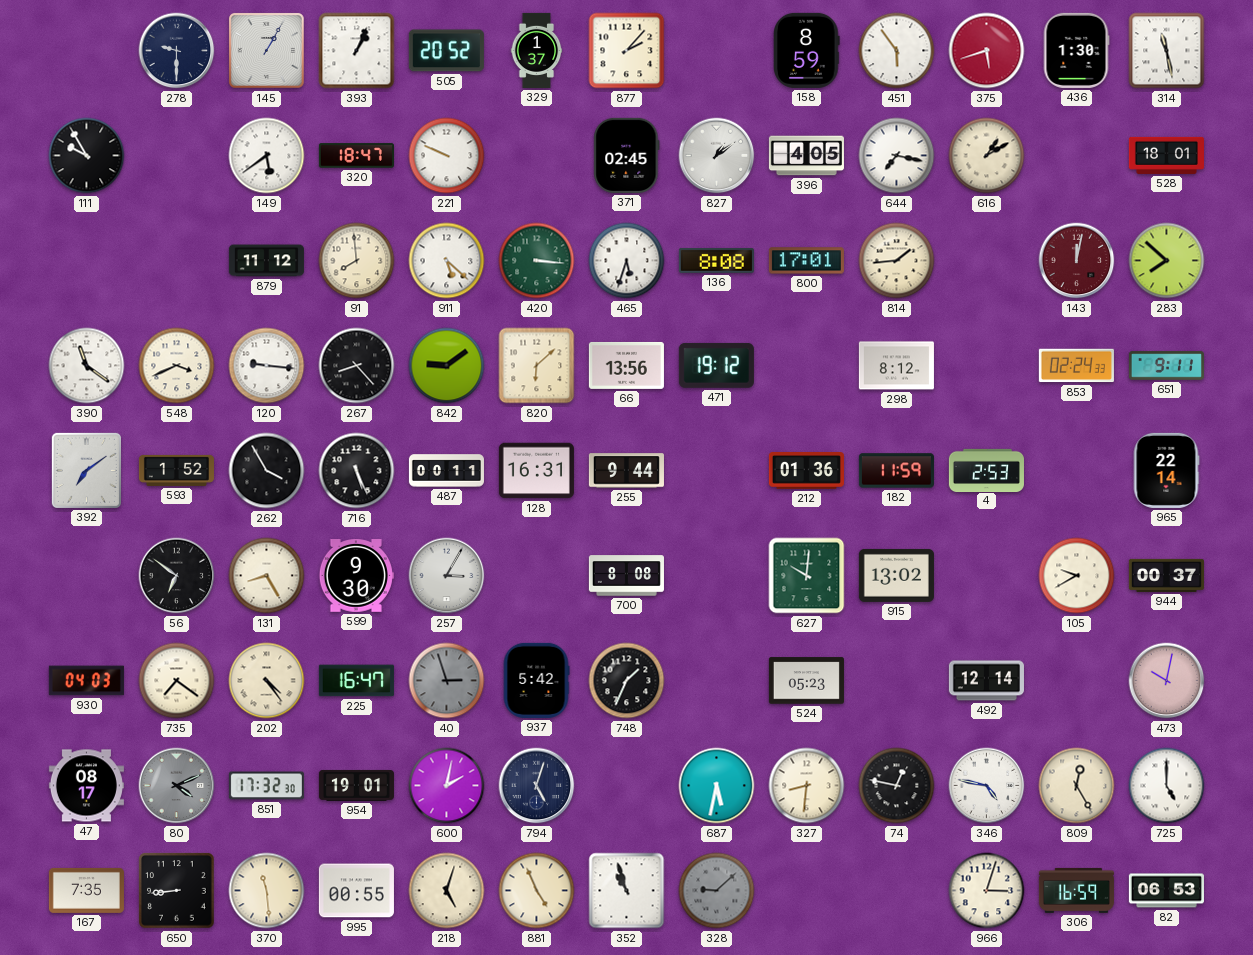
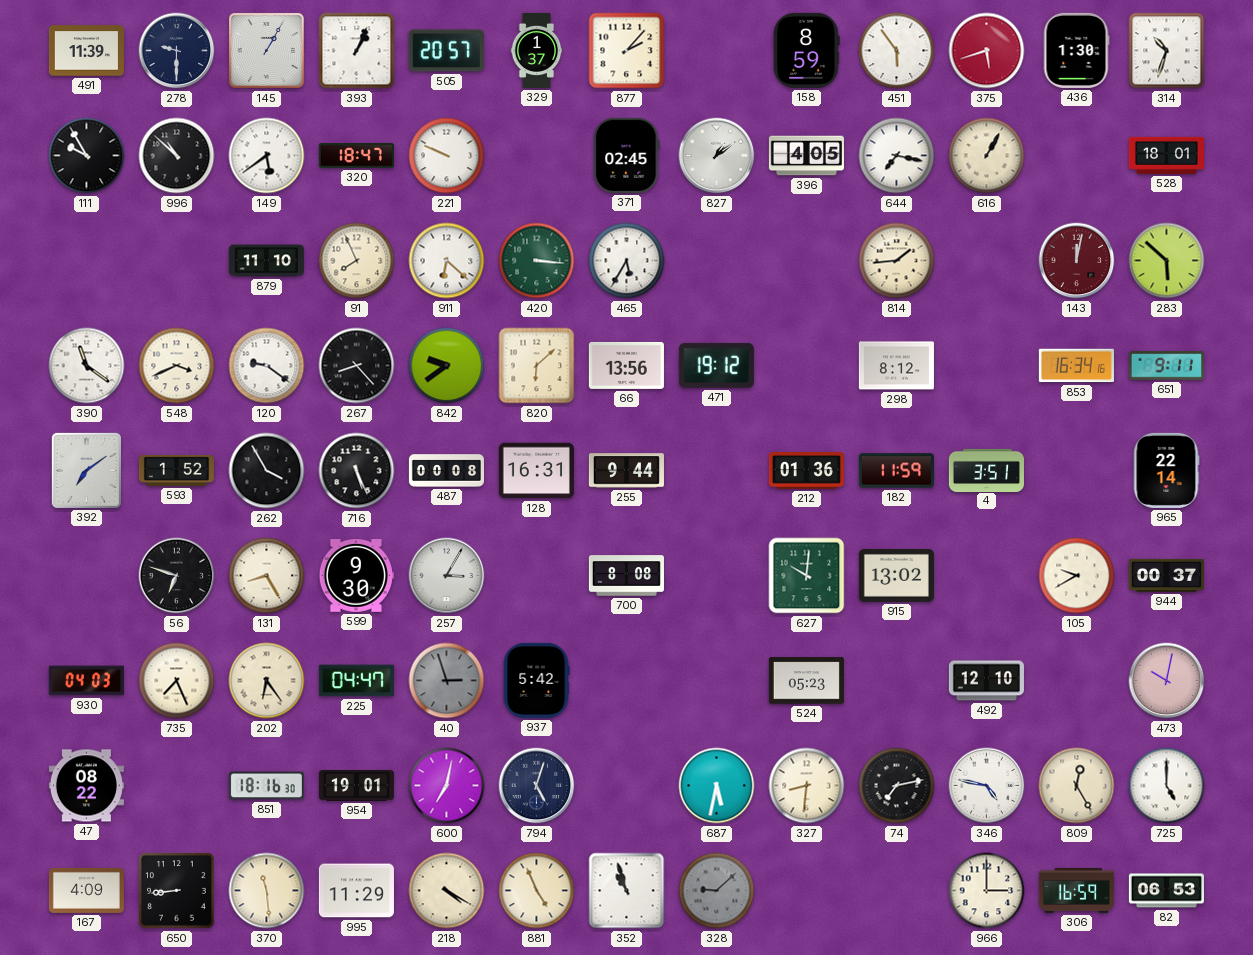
491: none -> 11:39
505: 20:52 -> 20:57
314: 11:28 -> 10:33
996: none -> 10:52
616: 1:10 -> 1:05
879: 11:12 -> 11:10
91: 7:59 -> 7:56
911: 5:22 -> 6:22
465: 5:33 -> 5:35
136: 8:08 -> none
800: 17:01 -> none
283: 7:52 -> 5:52
120: 9:16 -> 9:21
842: 9:09 -> 9:39
853: 02:24 -> 16:34
487: 00:11 -> 00:08
4: 2:53 -> 3:51
56: 6:51 -> 6:48
735: 7:21 -> 7:26
202: 4:24 -> 6:24
225: 16:47 -> 04:47
748: 1:34 -> none
492: 12:14 -> 12:10
47: 08:17 -> 08:22
80: 4:11 -> none
851: 17:32 -> 18:16
600: 2:02 -> 7:02
74: 12:47 -> 7:13
167: 7:35 -> 4:09
995: 00:55 -> 11:29
218: 5:03 -> 4:20
966: 3:03 -> 3:00
